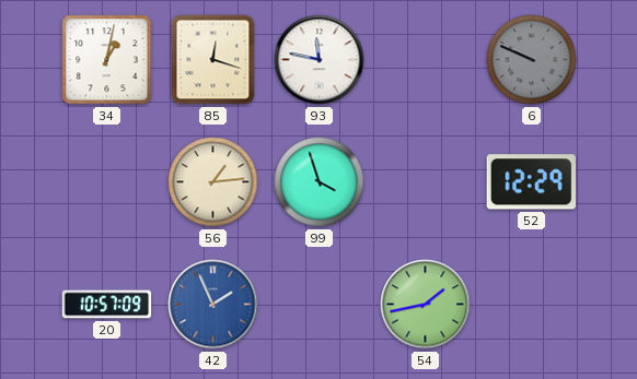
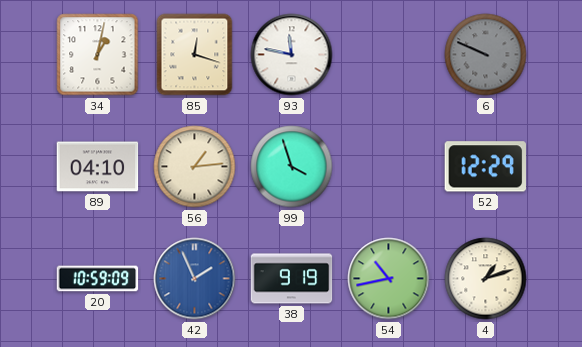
89: none -> 04:10
20: 10:57 -> 10:59
38: none -> 9:19
54: 1:43 -> 10:43
4: none -> 1:12
